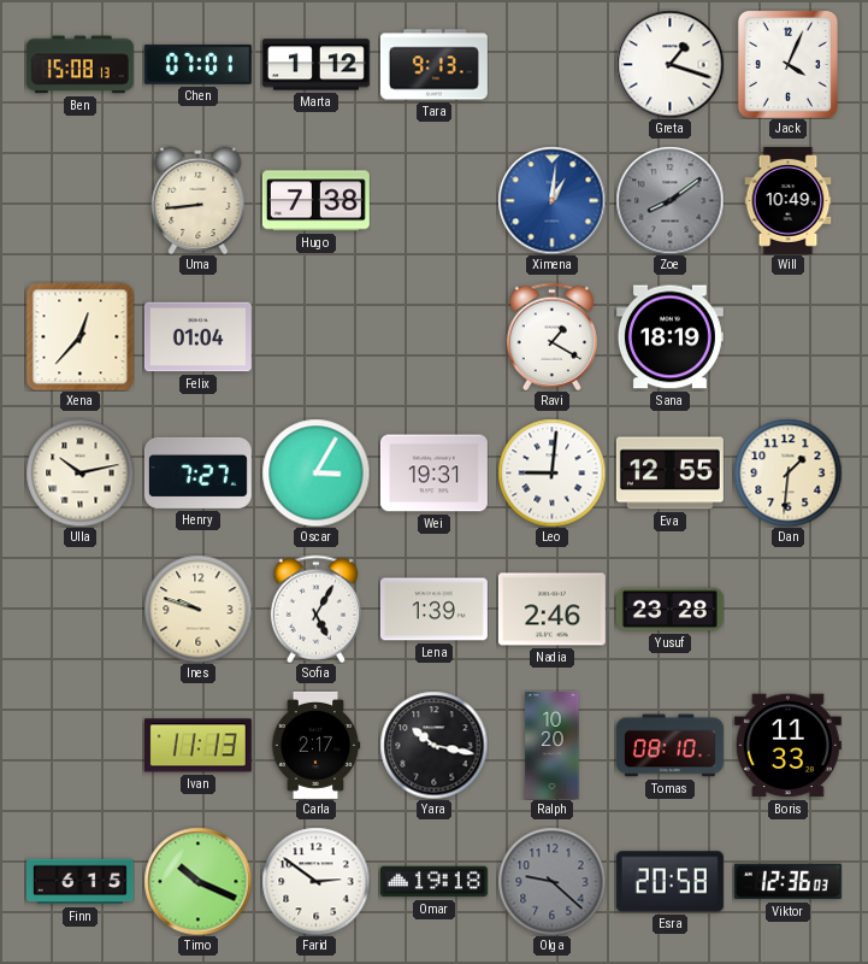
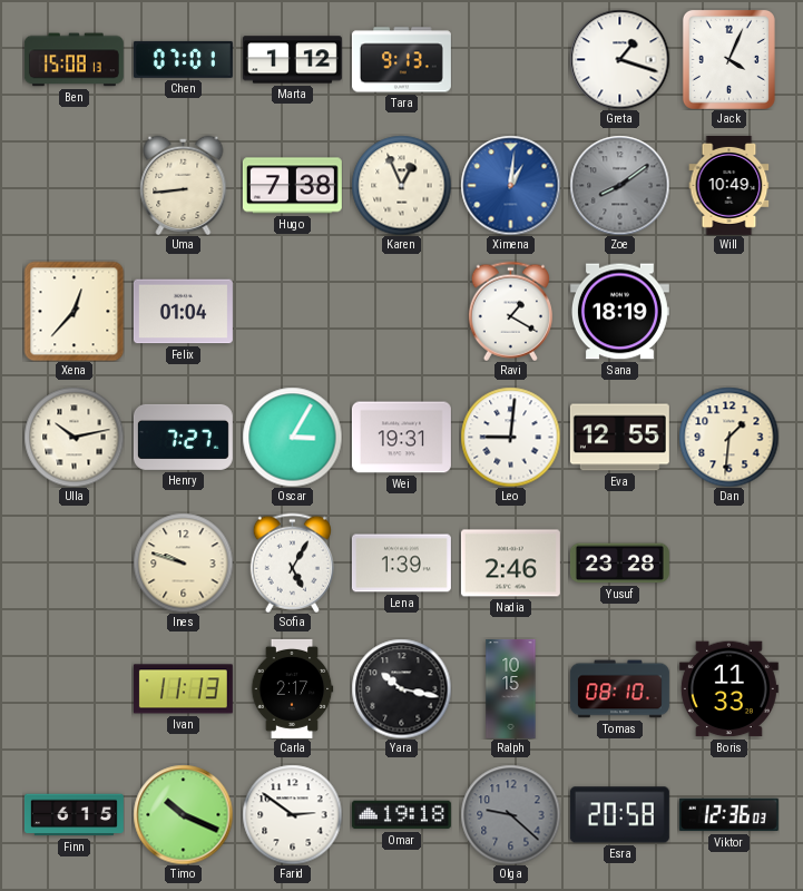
Karen: none -> 12:56
Ralph: 10:20 -> 10:15
